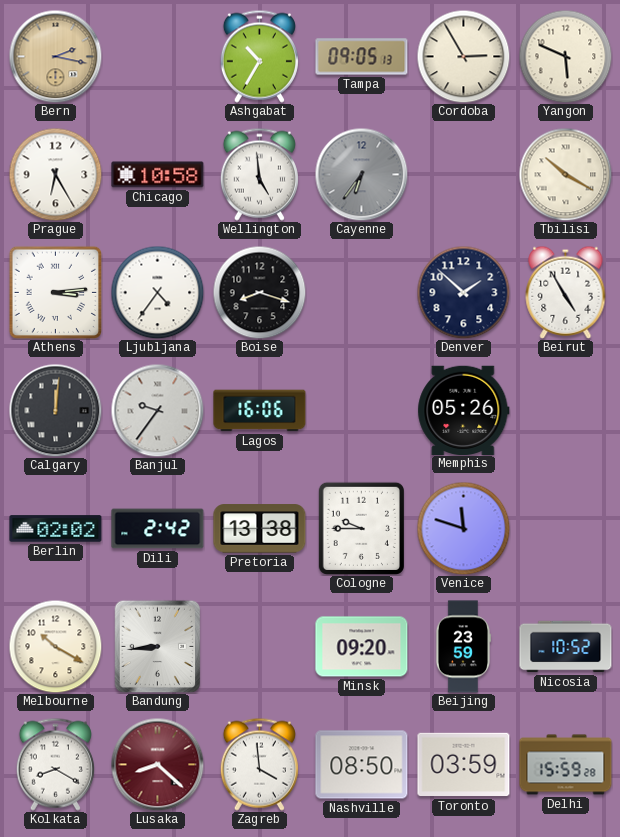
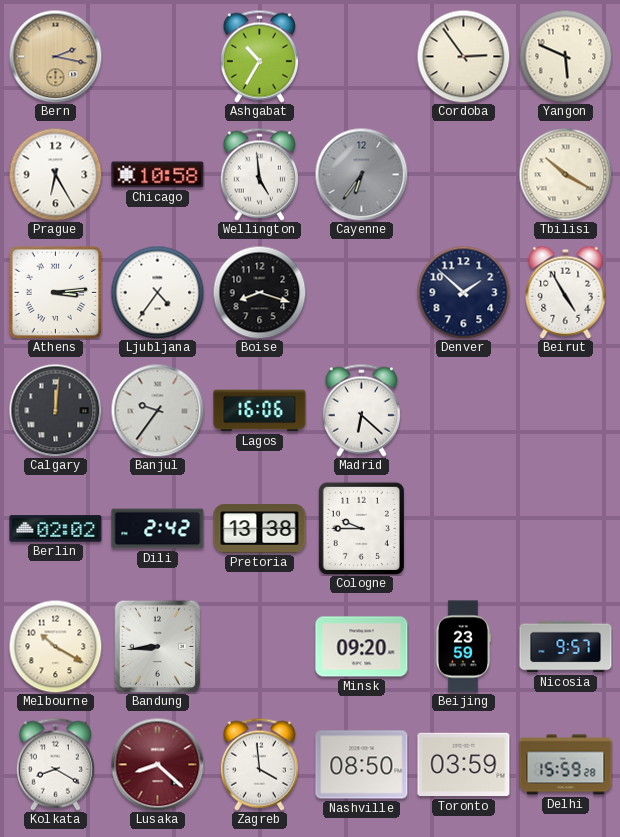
Tampa: 09:05 -> none
Cordoba: 2:55 -> 2:54
Madrid: none -> 6:22
Memphis: 05:26 -> none
Venice: 11:48 -> none
Nicosia: 10:52 -> 9:57
